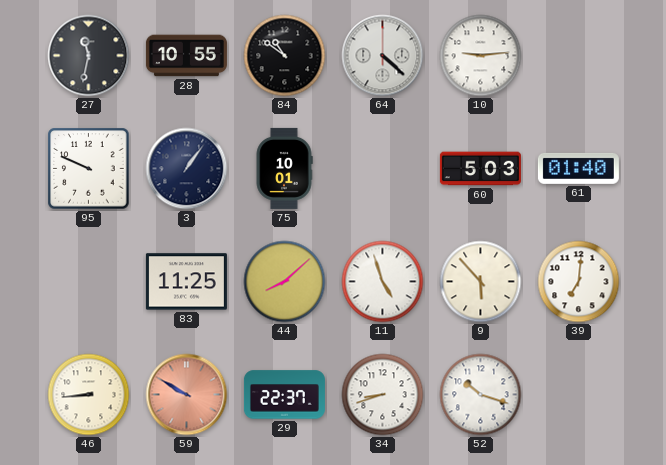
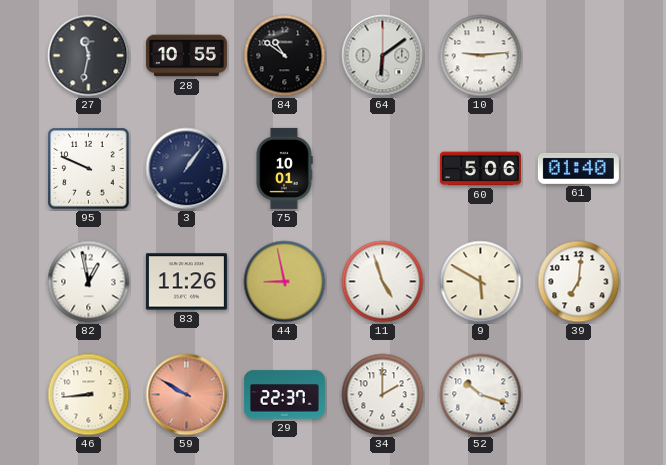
64: 4:22 -> 6:09
60: 5:03 -> 5:06
82: none -> 12:58
83: 11:25 -> 11:26
44: 8:08 -> 8:58
9: 5:53 -> 5:50
34: 8:42 -> 2:00
